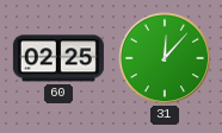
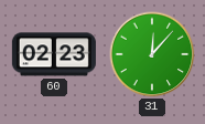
60: 02:25 -> 02:23
